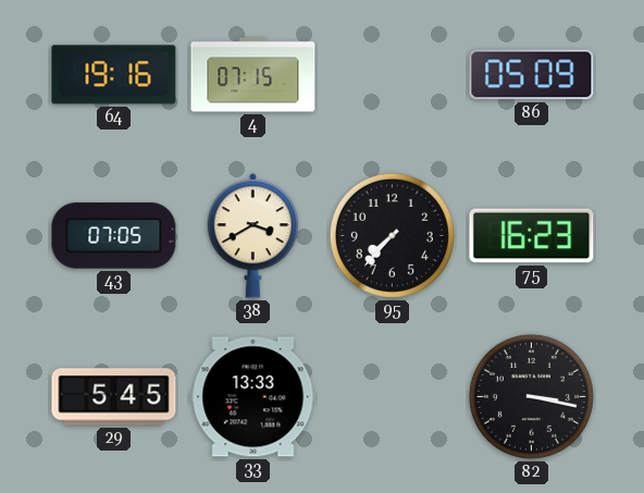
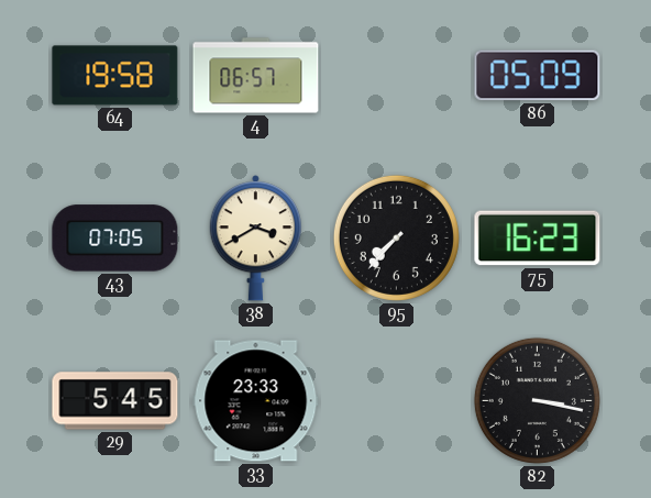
64: 19:16 -> 19:58
4: 07:15 -> 06:57
33: 13:33 -> 23:33
